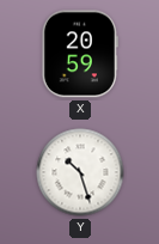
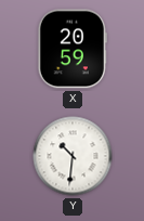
Y: 10:27 -> 10:31
